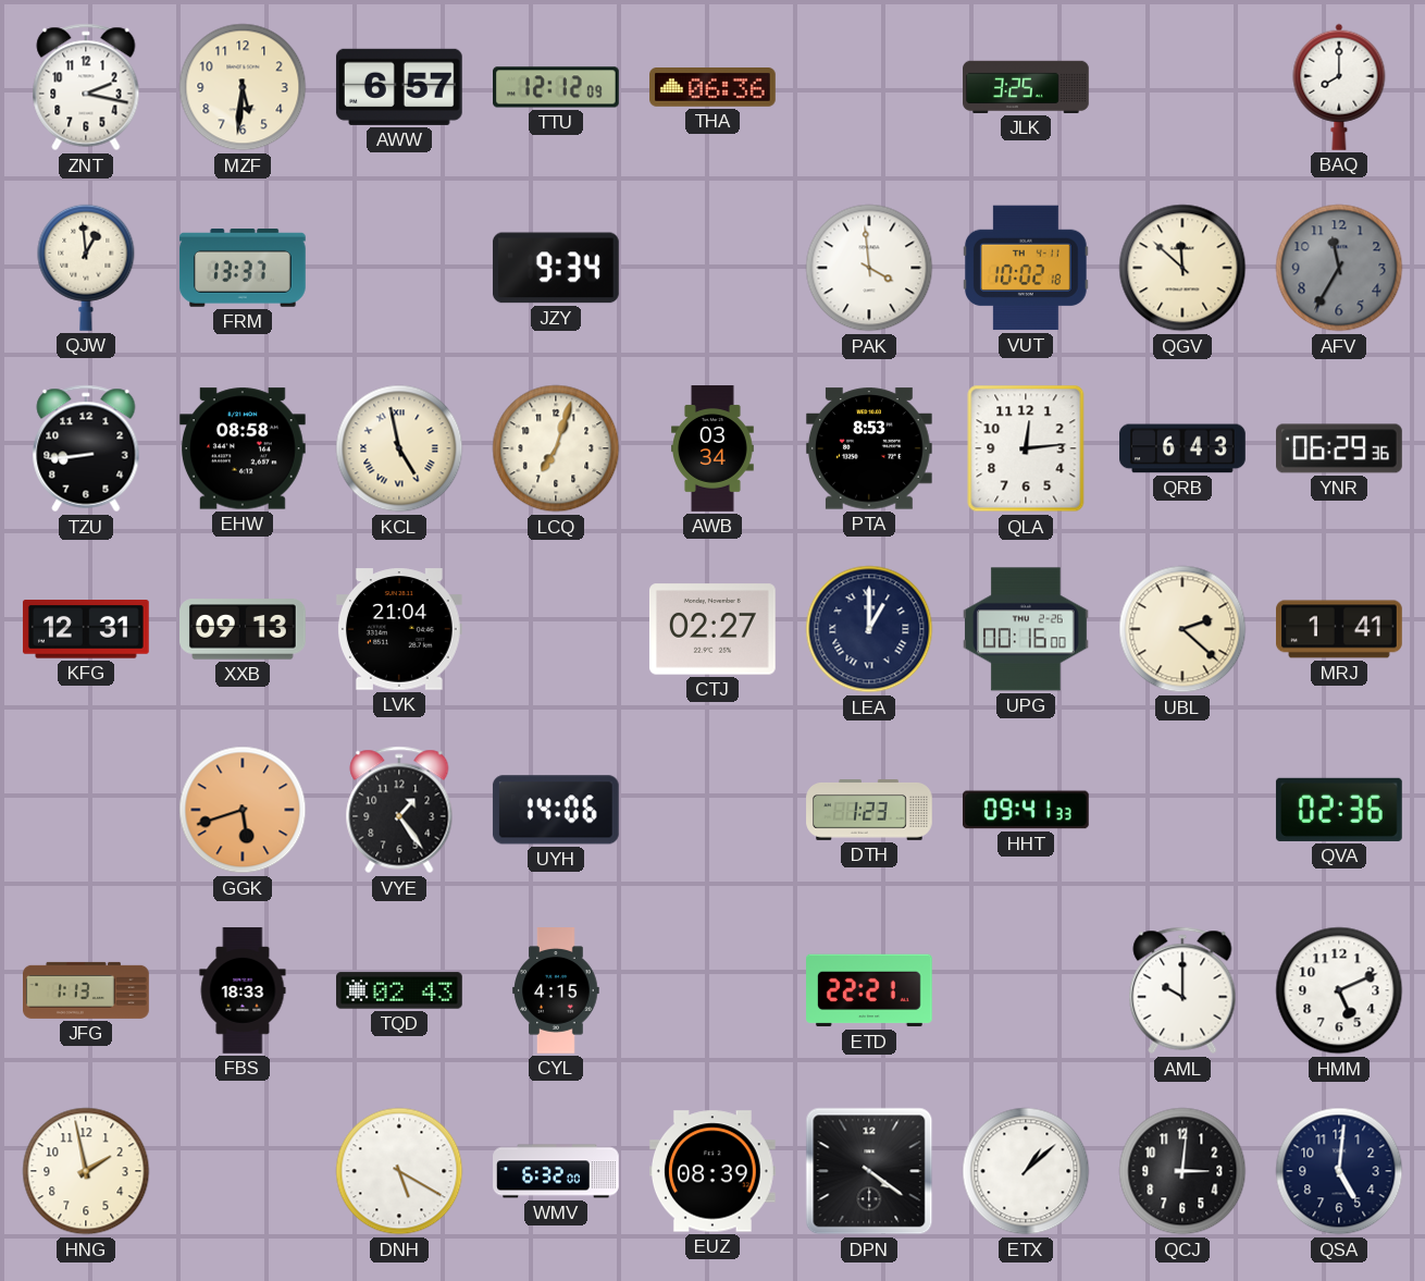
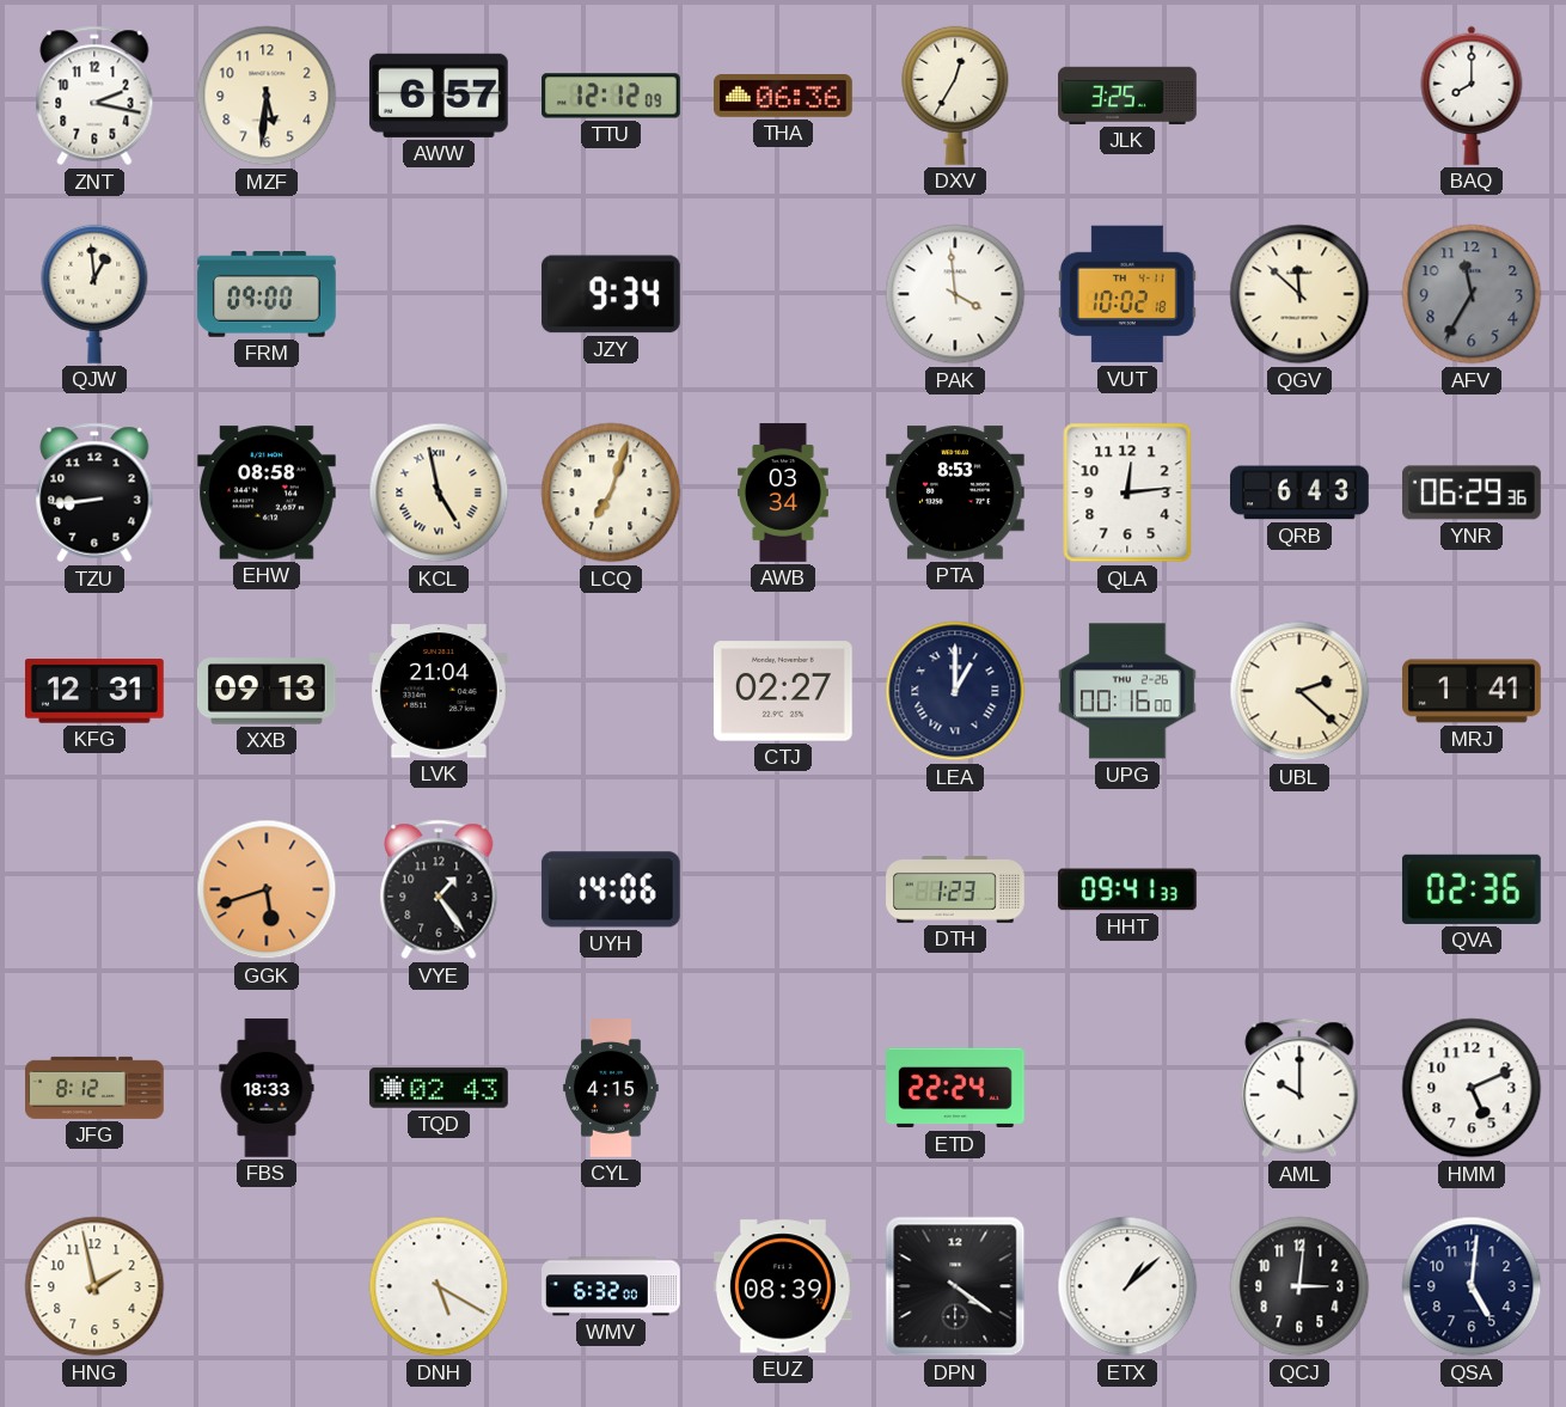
DXV: none -> 12:35
FRM: 13:37 -> 09:00
JFG: 1:13 -> 8:12
ETD: 22:21 -> 22:24
